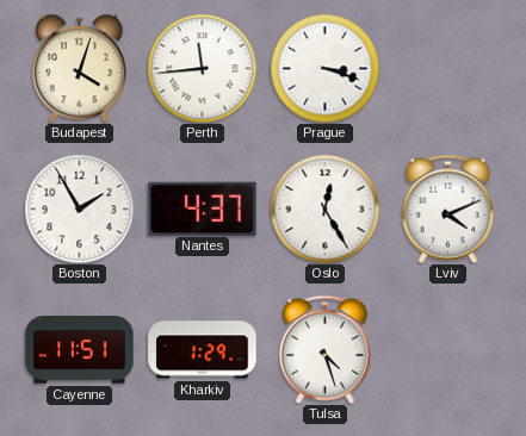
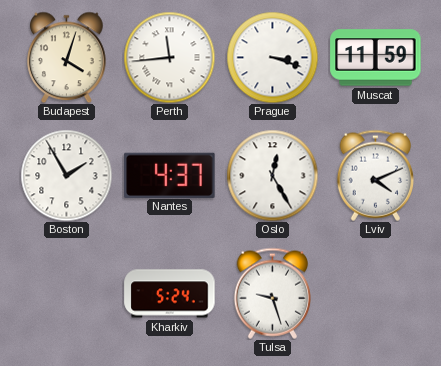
Muscat: none -> 11:59
Cayenne: 11:51 -> none
Kharkiv: 1:29 -> 5:24
Tulsa: 4:27 -> 9:27
